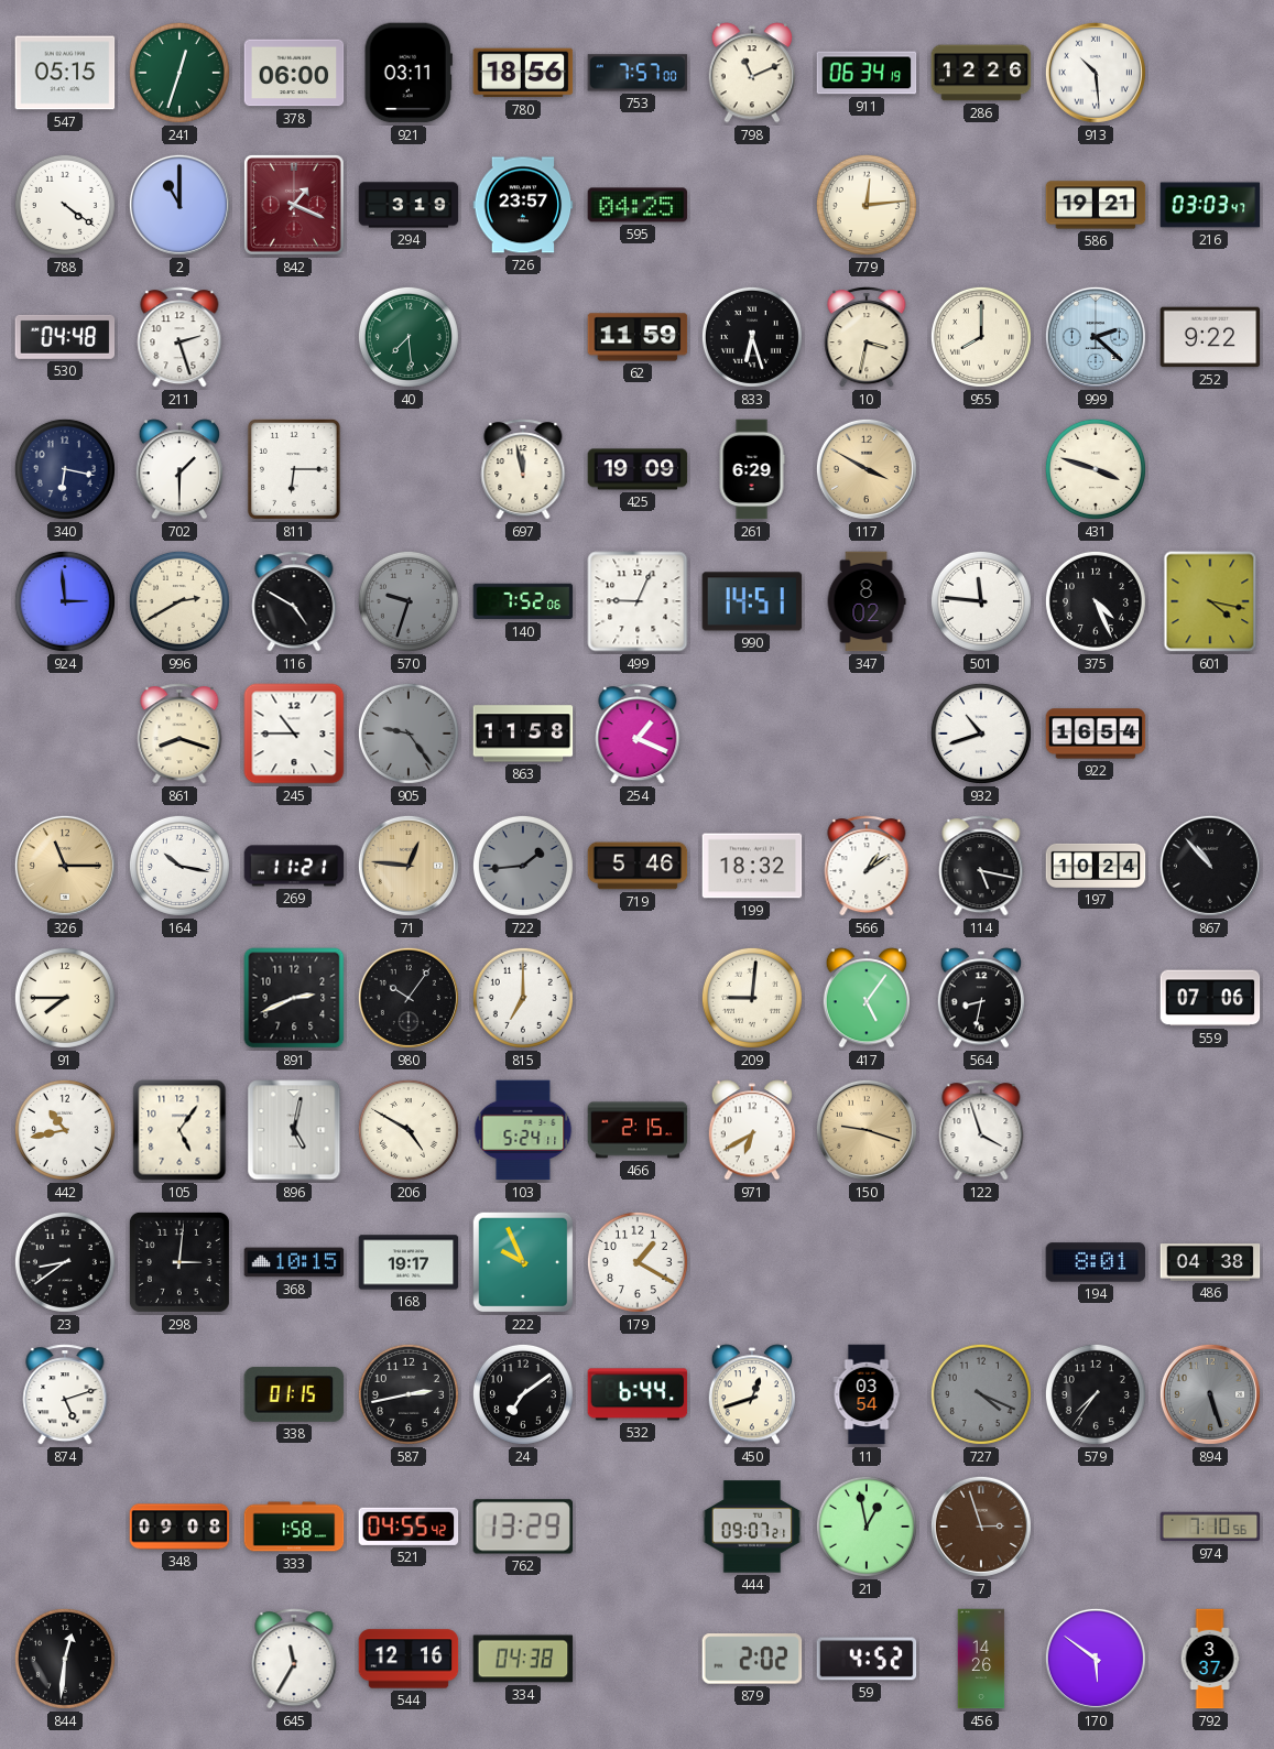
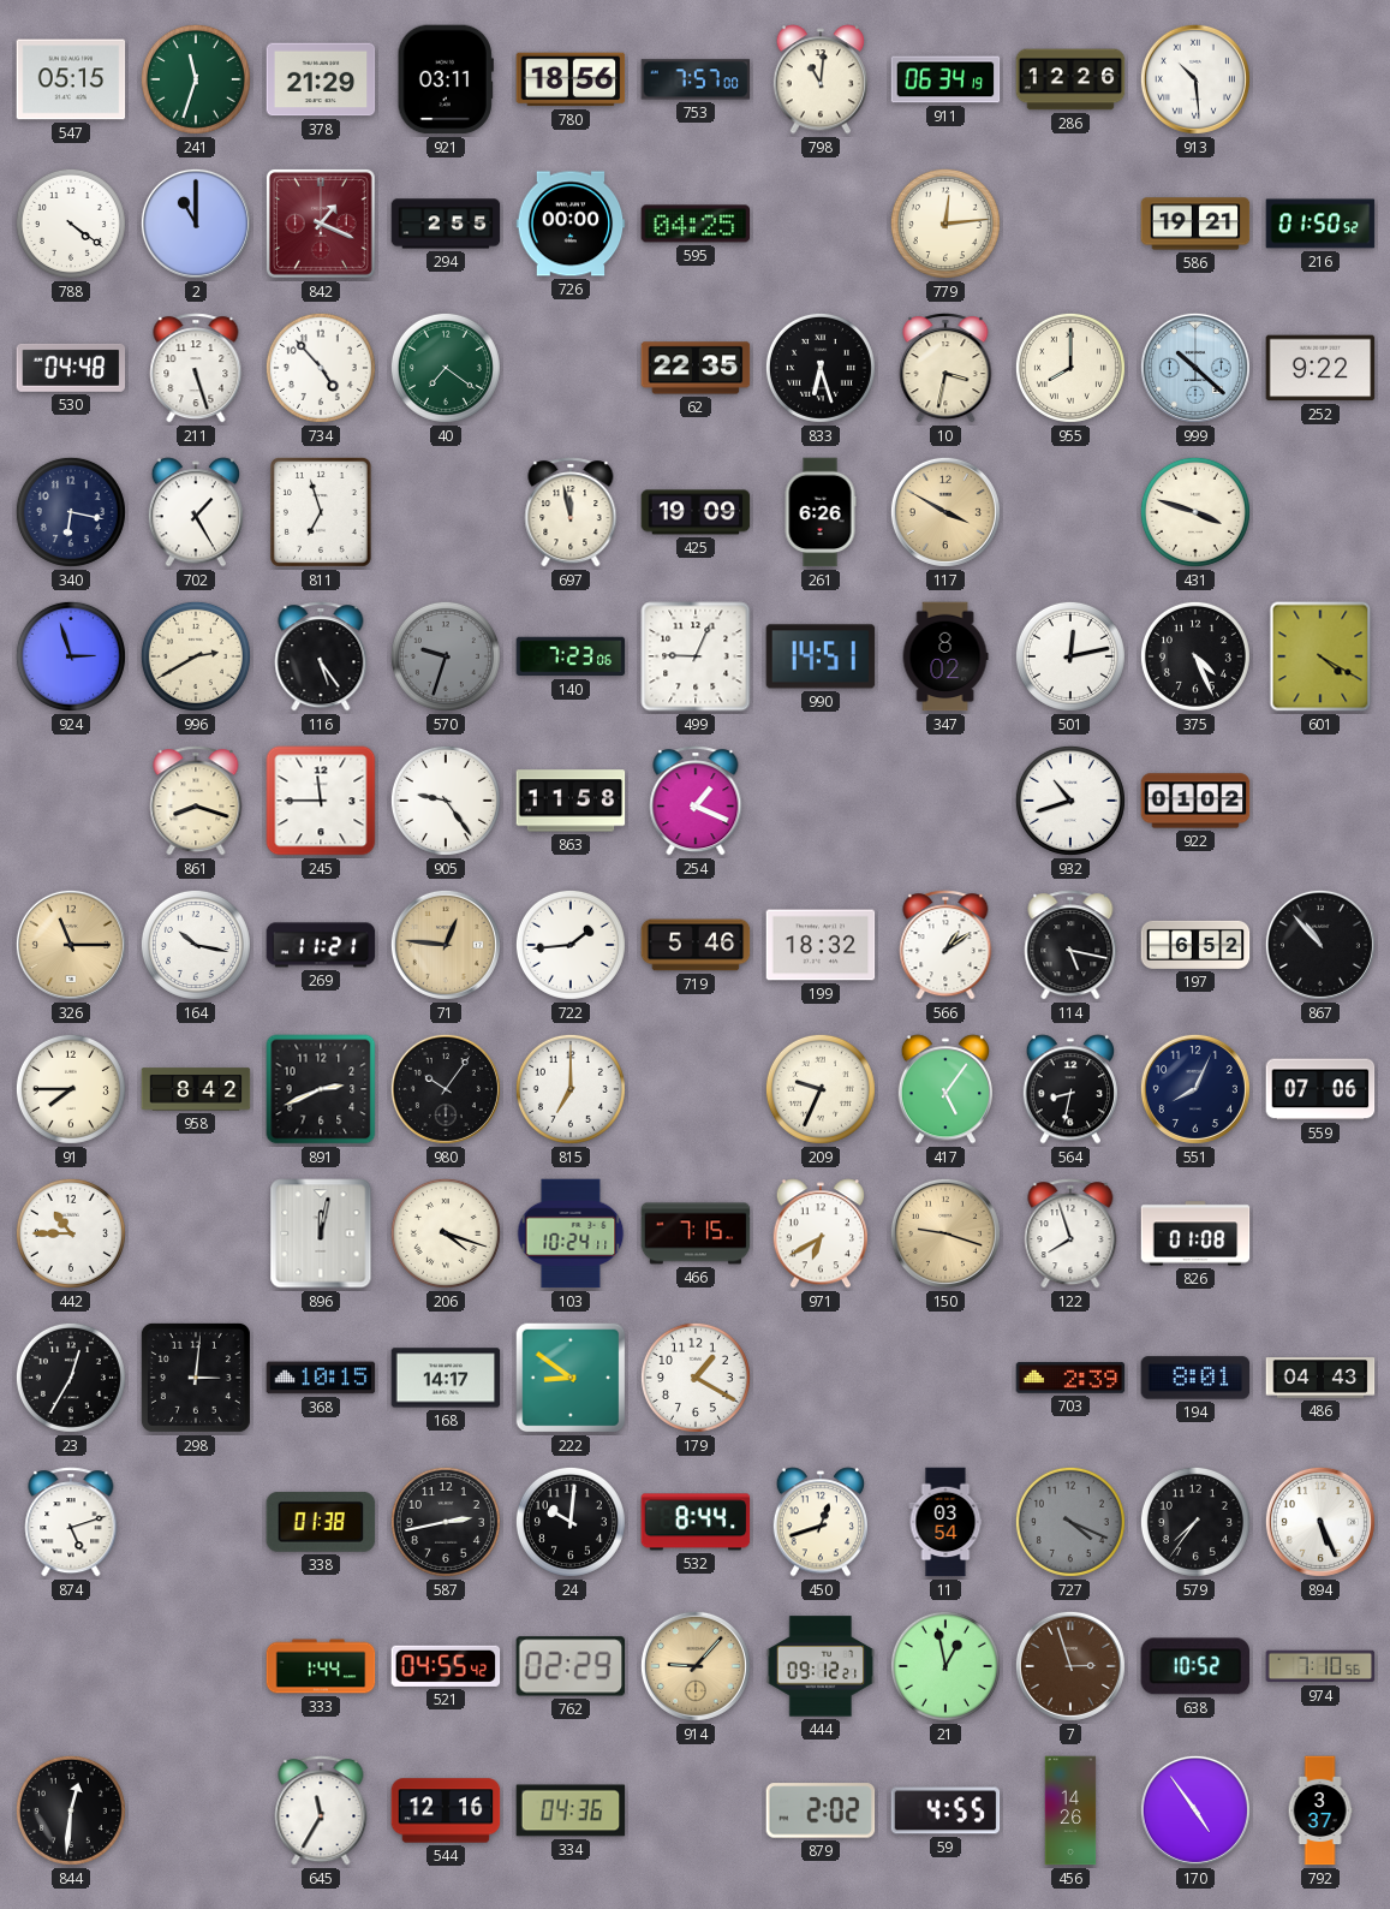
241: 12:33 -> 11:33
378: 06:00 -> 21:29
798: 11:11 -> 11:01
294: 3:19 -> 2:55
726: 23:57 -> 00:00
216: 03:03 -> 01:50
211: 2:27 -> 5:27
734: none -> 4:53
40: 7:29 -> 7:21
62: 11:59 -> 22:35
999: 2:22 -> 10:22
702: 1:30 -> 1:25
811: 6:15 -> 6:57
261: 6:29 -> 6:26
924: 2:59 -> 2:57
116: 4:50 -> 5:24
140: 7:52 -> 7:23
501: 11:46 -> 12:13
601: 4:17 -> 4:20
245: 10:45 -> 11:45
905 dial: grey -> white
922: 16:54 -> 01:02
722 dial: grey -> white
197: 10:24 -> 6:52
958: none -> 8:42
209: 9:01 -> 9:34
551: none -> 8:04
442: 10:43 -> 10:45
105: 5:06 -> none
896: 5:02 -> 12:02
206: 4:50 -> 4:18
103: 5:24 -> 10:24
466: 2:15 -> 7:15
122: 3:57 -> 7:57
826: none -> 01:08
23: 8:39 -> 12:35
168: 19:17 -> 14:17
222: 9:56 -> 8:51
703: none -> 2:39
486: 04:38 -> 04:43
338: 01:15 -> 01:38
24: 7:09 -> 10:01
532: 6:44 -> 8:44
894: 5:27 -> 5:26
894 dial: grey -> white
348: 09:08 -> none
333: 1:58 -> 1:44
762: 13:29 -> 02:29
914: none -> 9:07
444: 09:07 -> 09:12
638: none -> 10:52
334: 04:38 -> 04:36
59: 4:52 -> 4:55
170: 5:51 -> 4:54
